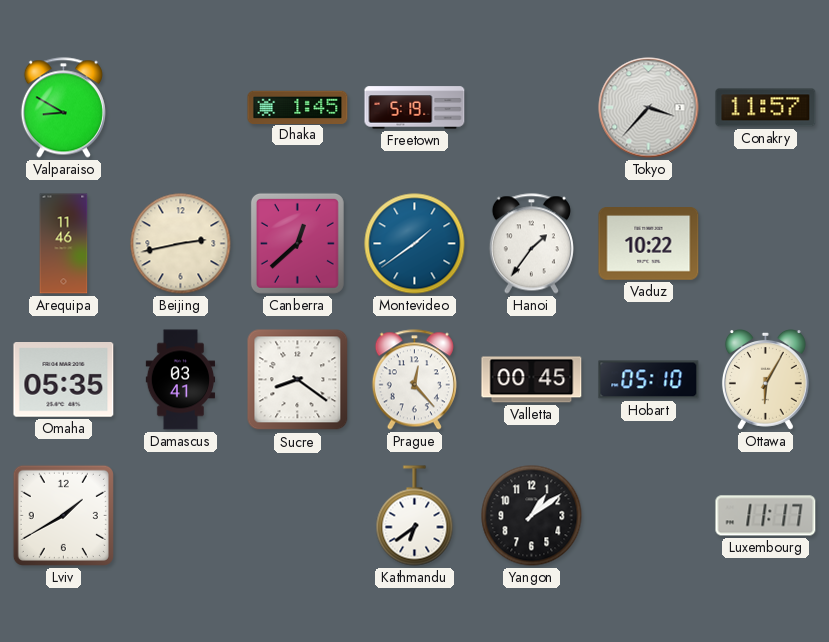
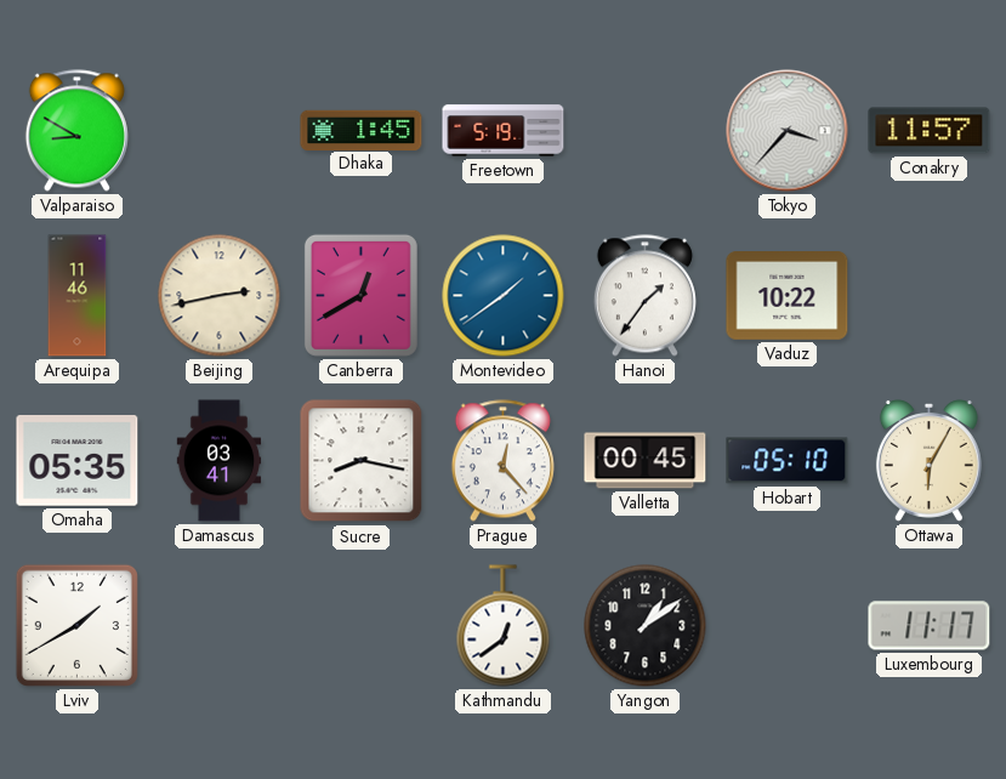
Canberra: 12:38 -> 12:40
Sucre: 8:21 -> 8:17
Kathmandu: 6:39 -> 12:39
